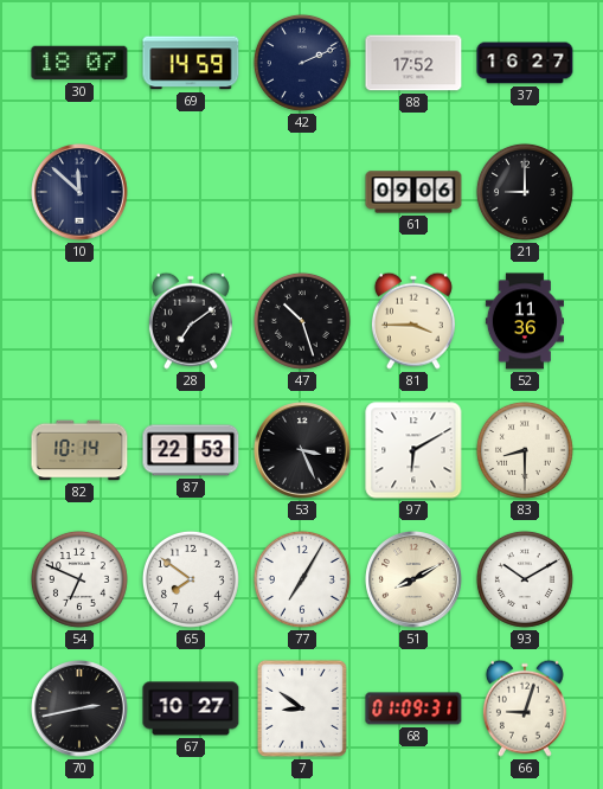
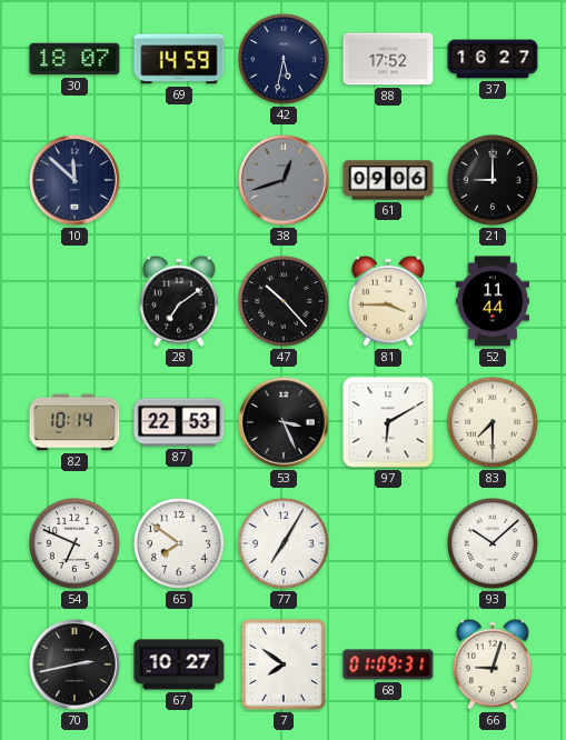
42: 2:11 -> 5:32
38: none -> 12:42
47: 10:27 -> 10:23
52: 11:36 -> 11:44
83: 8:30 -> 7:30
51: 8:10 -> none
93: 10:10 -> 10:08
7: 8:51 -> 7:51
